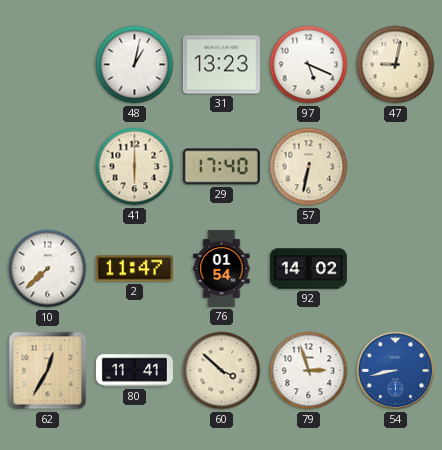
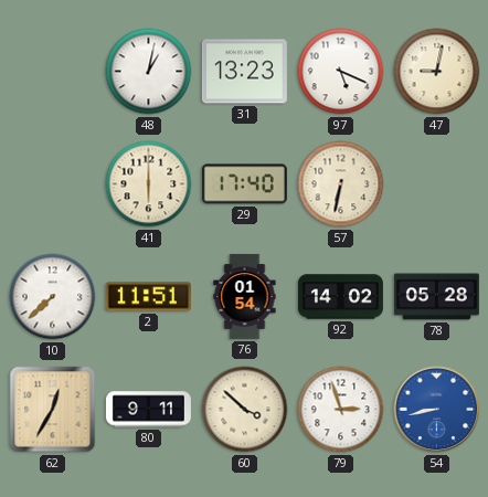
2: 11:47 -> 11:51
78: none -> 05:28
80: 11:41 -> 9:11
